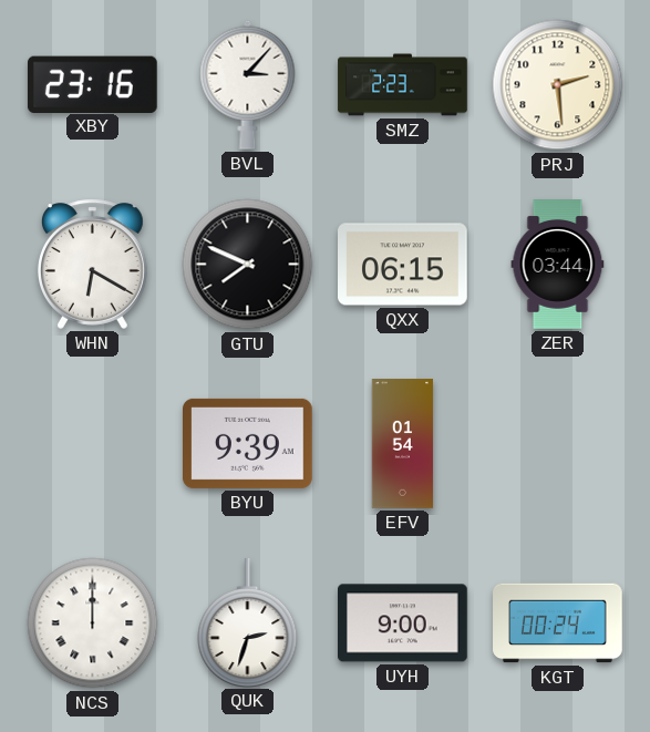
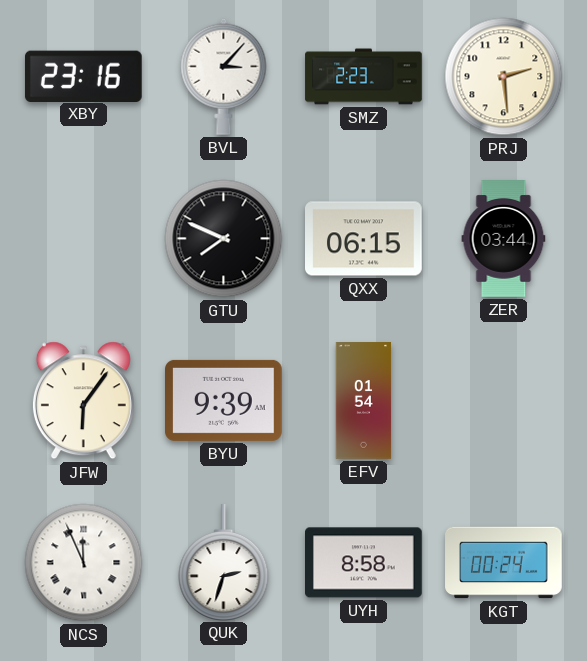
WHN: 6:20 -> none
JFW: none -> 6:06
NCS: 12:00 -> 11:56
UYH: 9:00 -> 8:58
